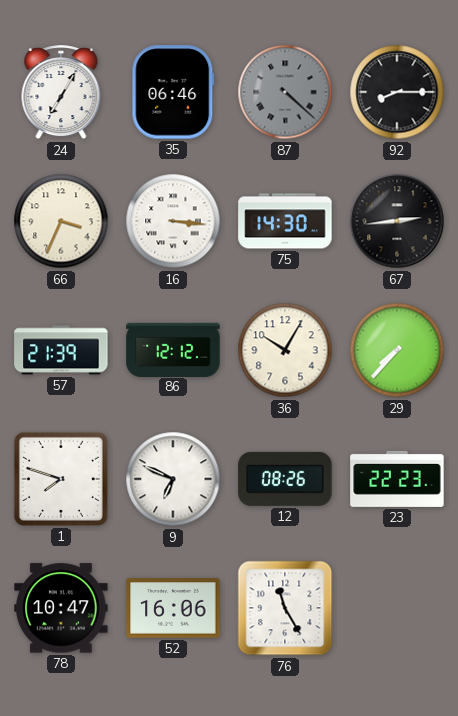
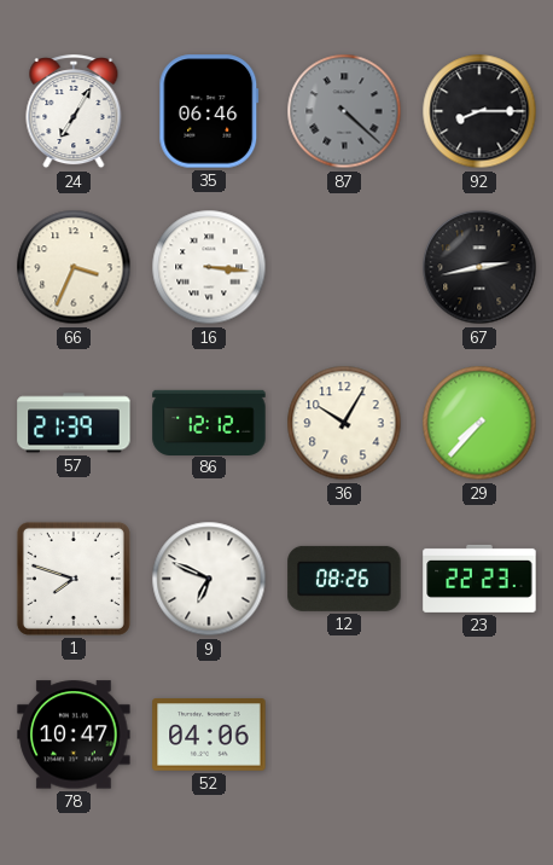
75: 14:30 -> none
67: 2:44 -> 2:43
52: 16:06 -> 04:06
76: 11:25 -> none
